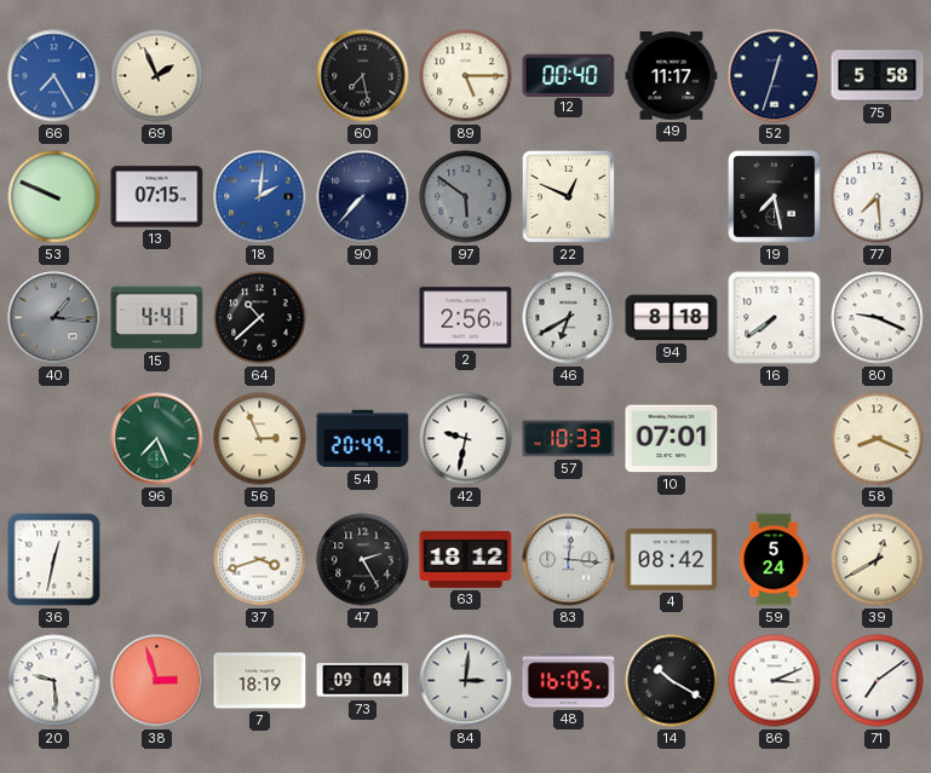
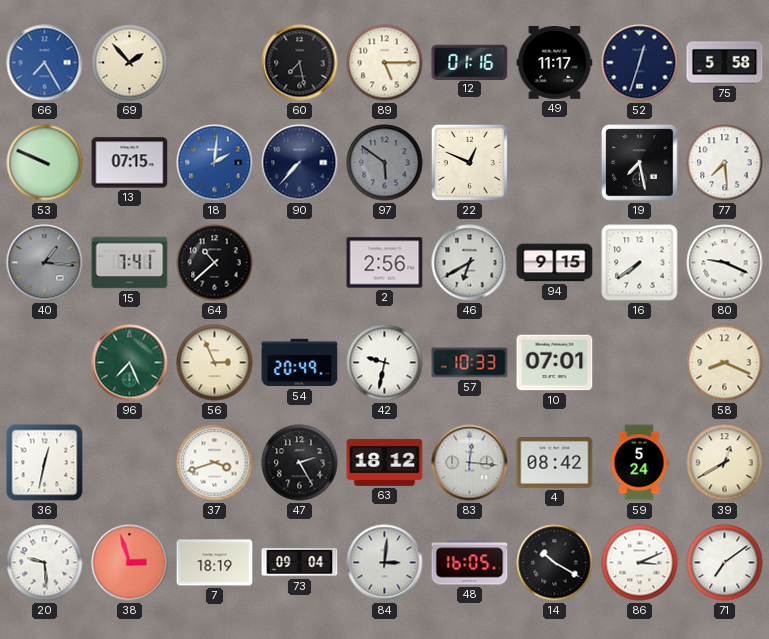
69: 1:56 -> 1:53
12: 00:40 -> 01:16
15: 4:41 -> 7:41
94: 8:18 -> 9:15
